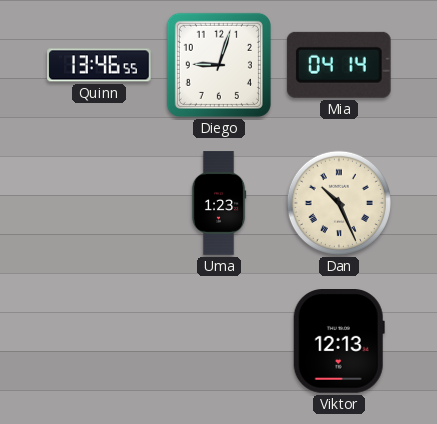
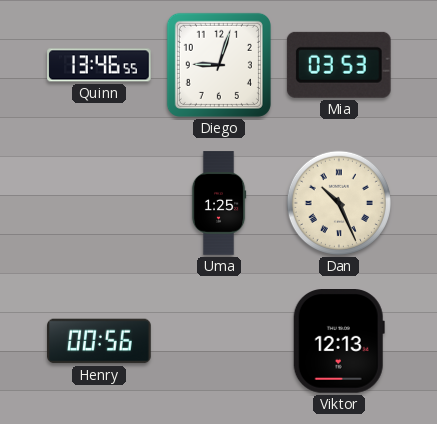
Mia: 04:14 -> 03:53
Uma: 1:23 -> 1:25
Henry: none -> 00:56
